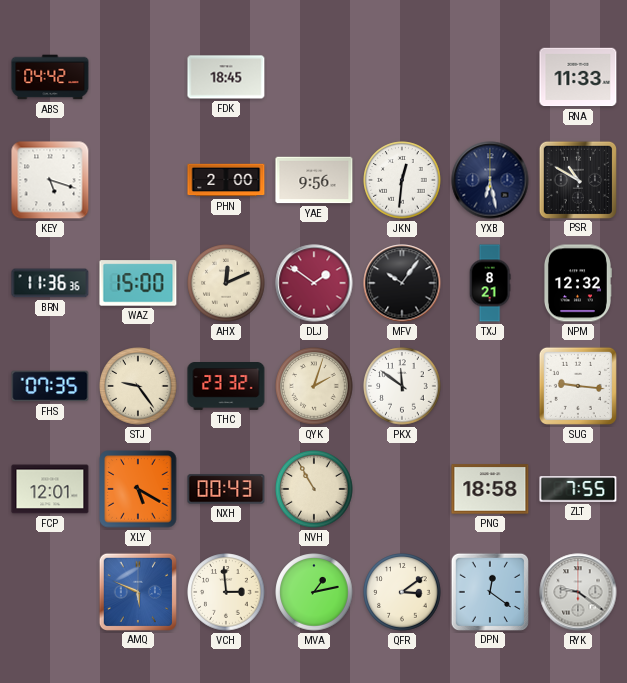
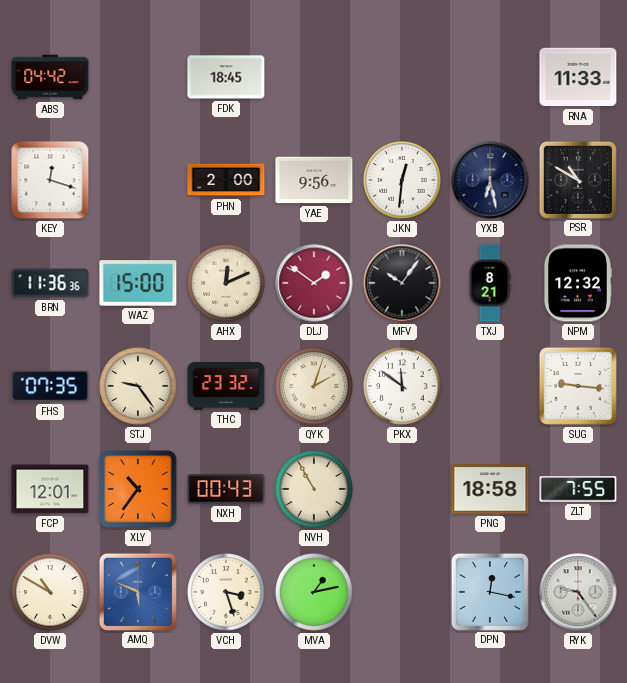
KEY: 5:18 -> 12:18
XLY: 5:20 -> 10:36
DVW: none -> 10:50
VCH: 2:59 -> 3:27
QFR: 3:09 -> none
DPN: 12:21 -> 12:17
RYK: 9:21 -> 9:24
